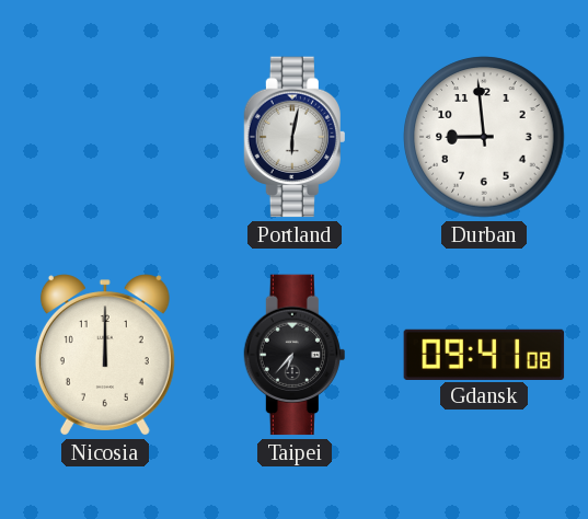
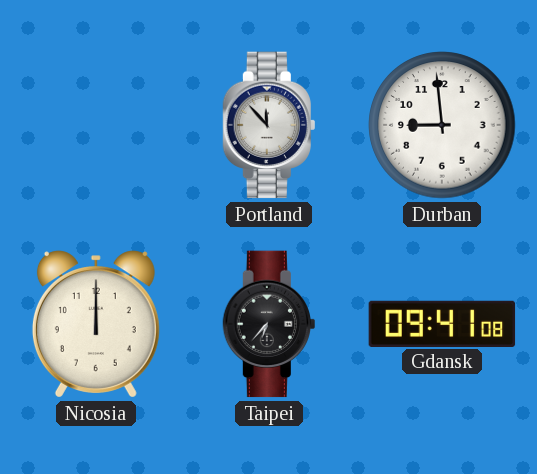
Portland: 6:02 -> 11:53
